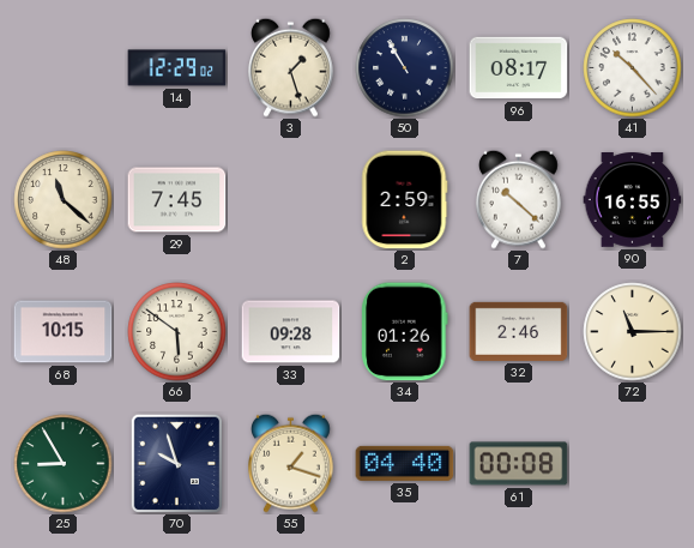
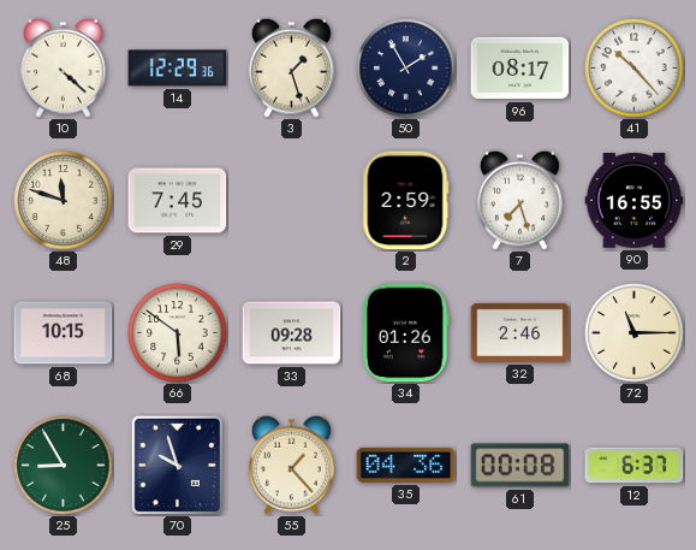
10: none -> 4:22
14: 12:29:02 -> 12:29:36
50: 10:55 -> 1:55
48: 11:22 -> 11:48
7: 10:22 -> 7:27
55: 1:18 -> 1:23
35: 04:40 -> 04:36
12: none -> 6:37
